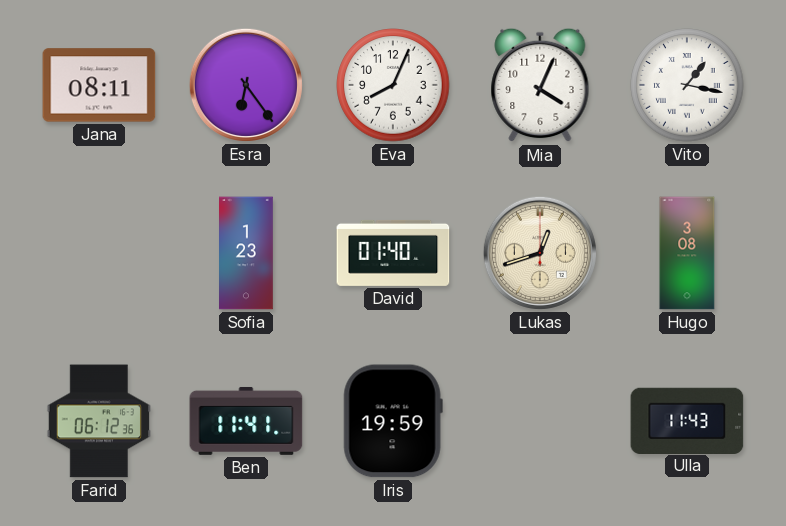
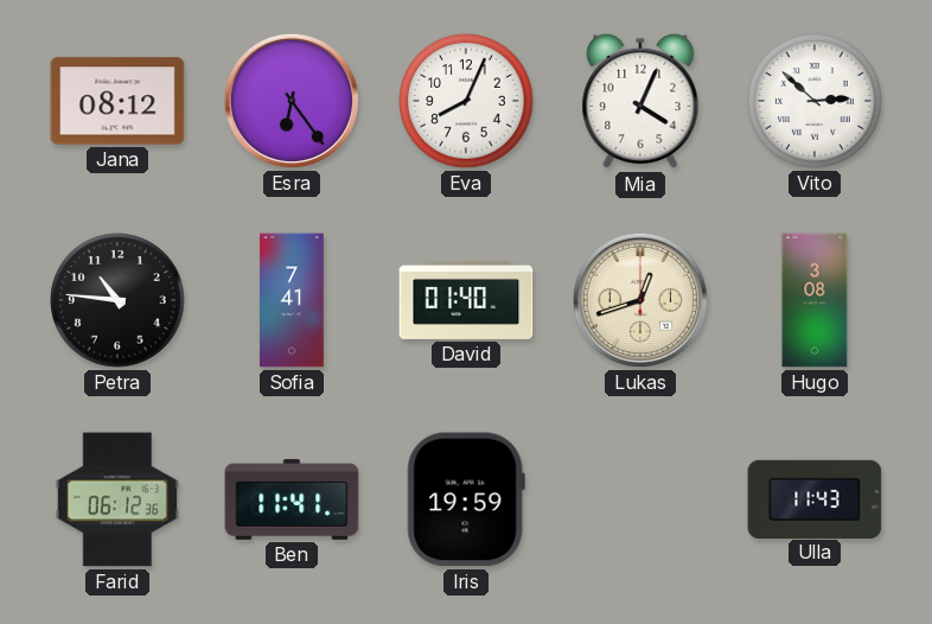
Jana: 08:11 -> 08:12
Vito: 1:17 -> 2:52
Petra: none -> 10:46
Sofia: 1:23 -> 7:41
